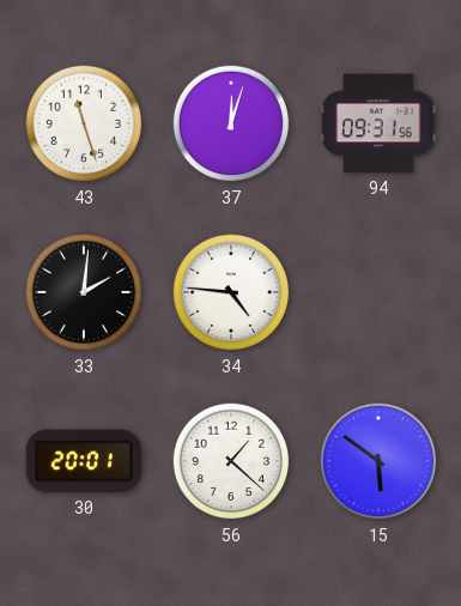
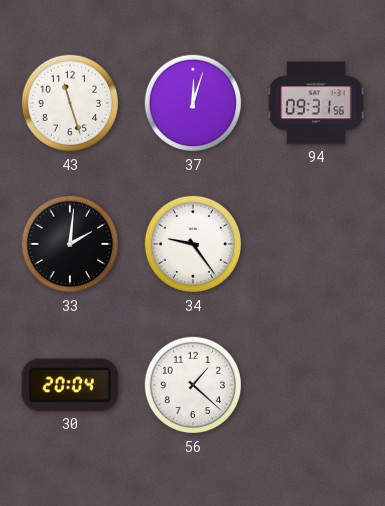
34: 4:46 -> 9:24
30: 20:01 -> 20:04
15: 5:51 -> none
